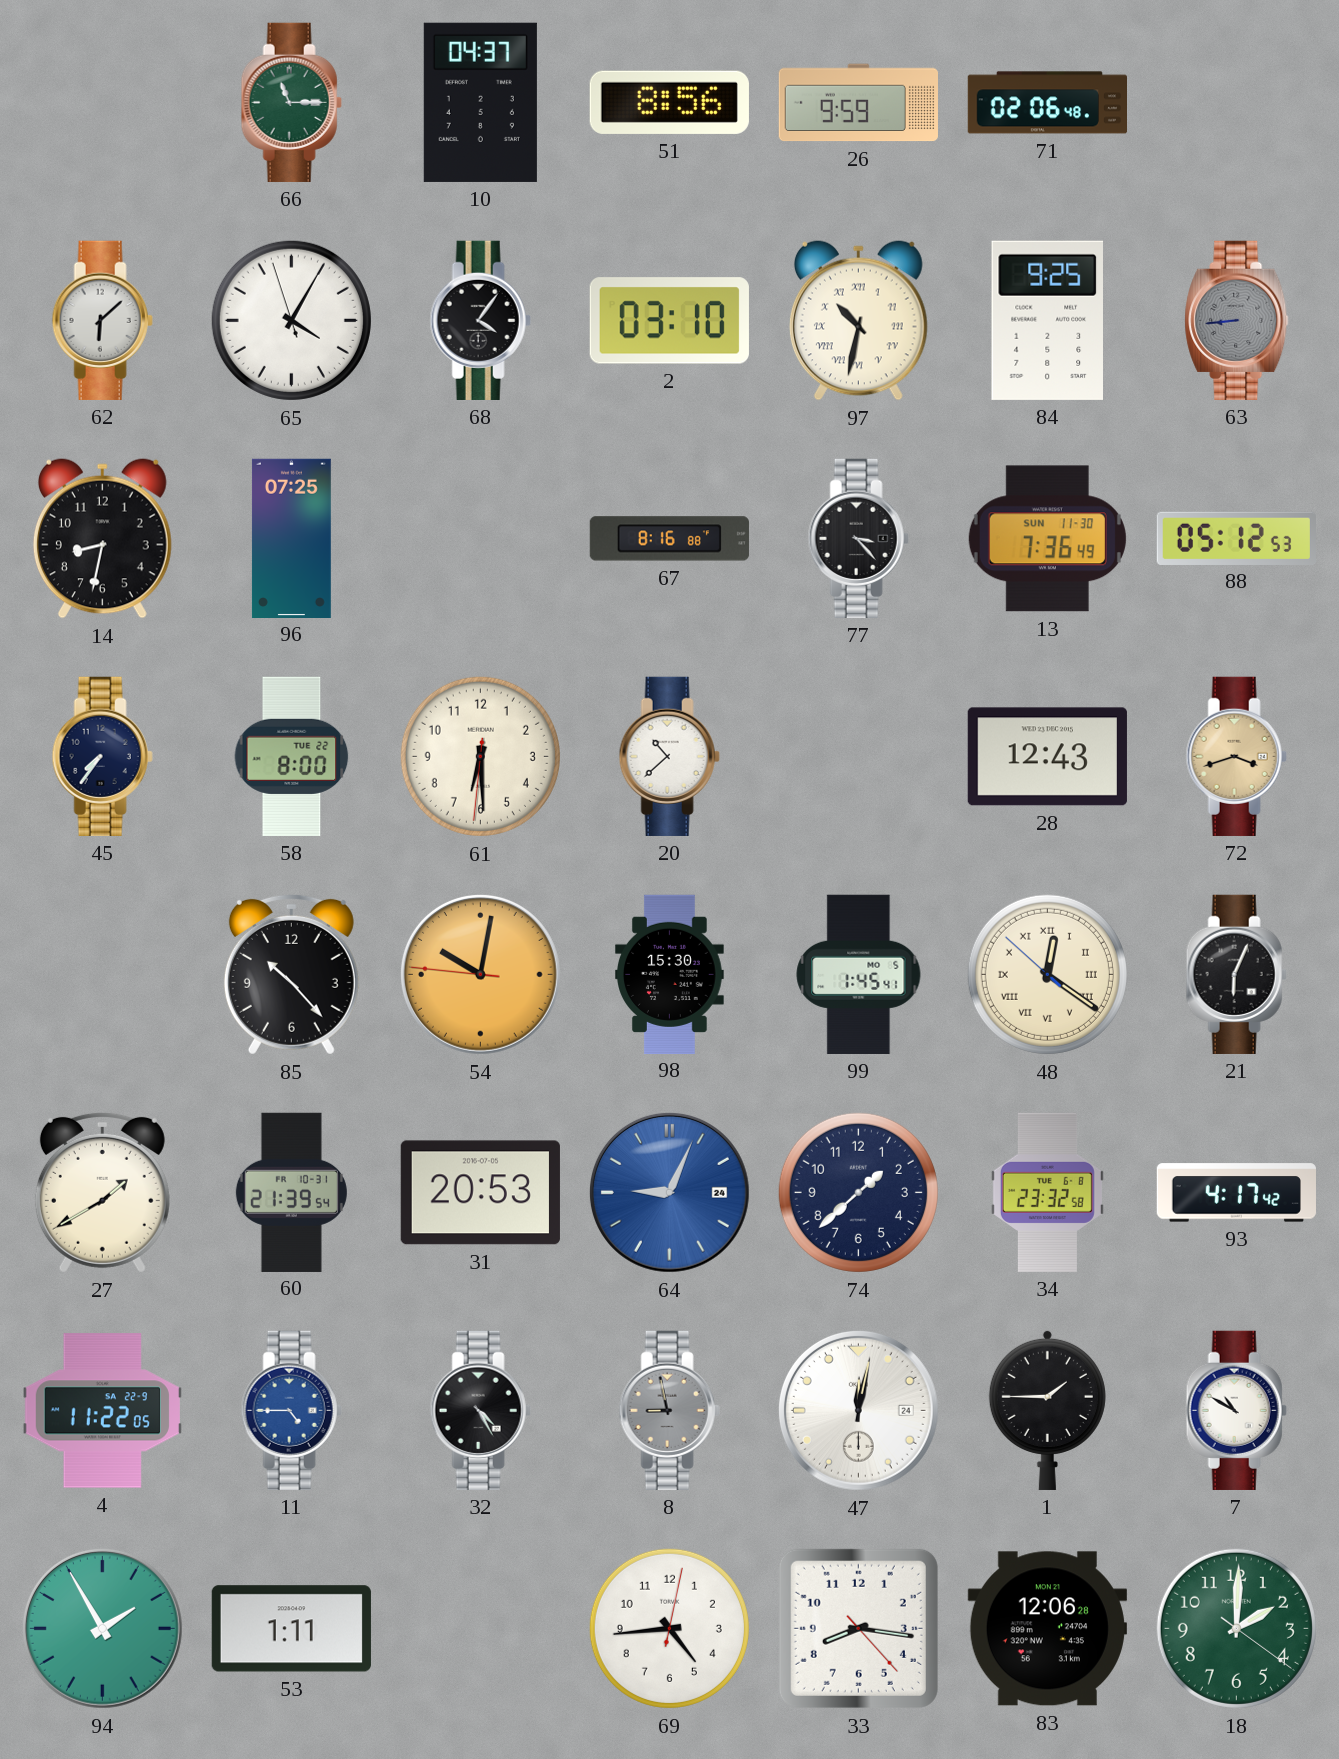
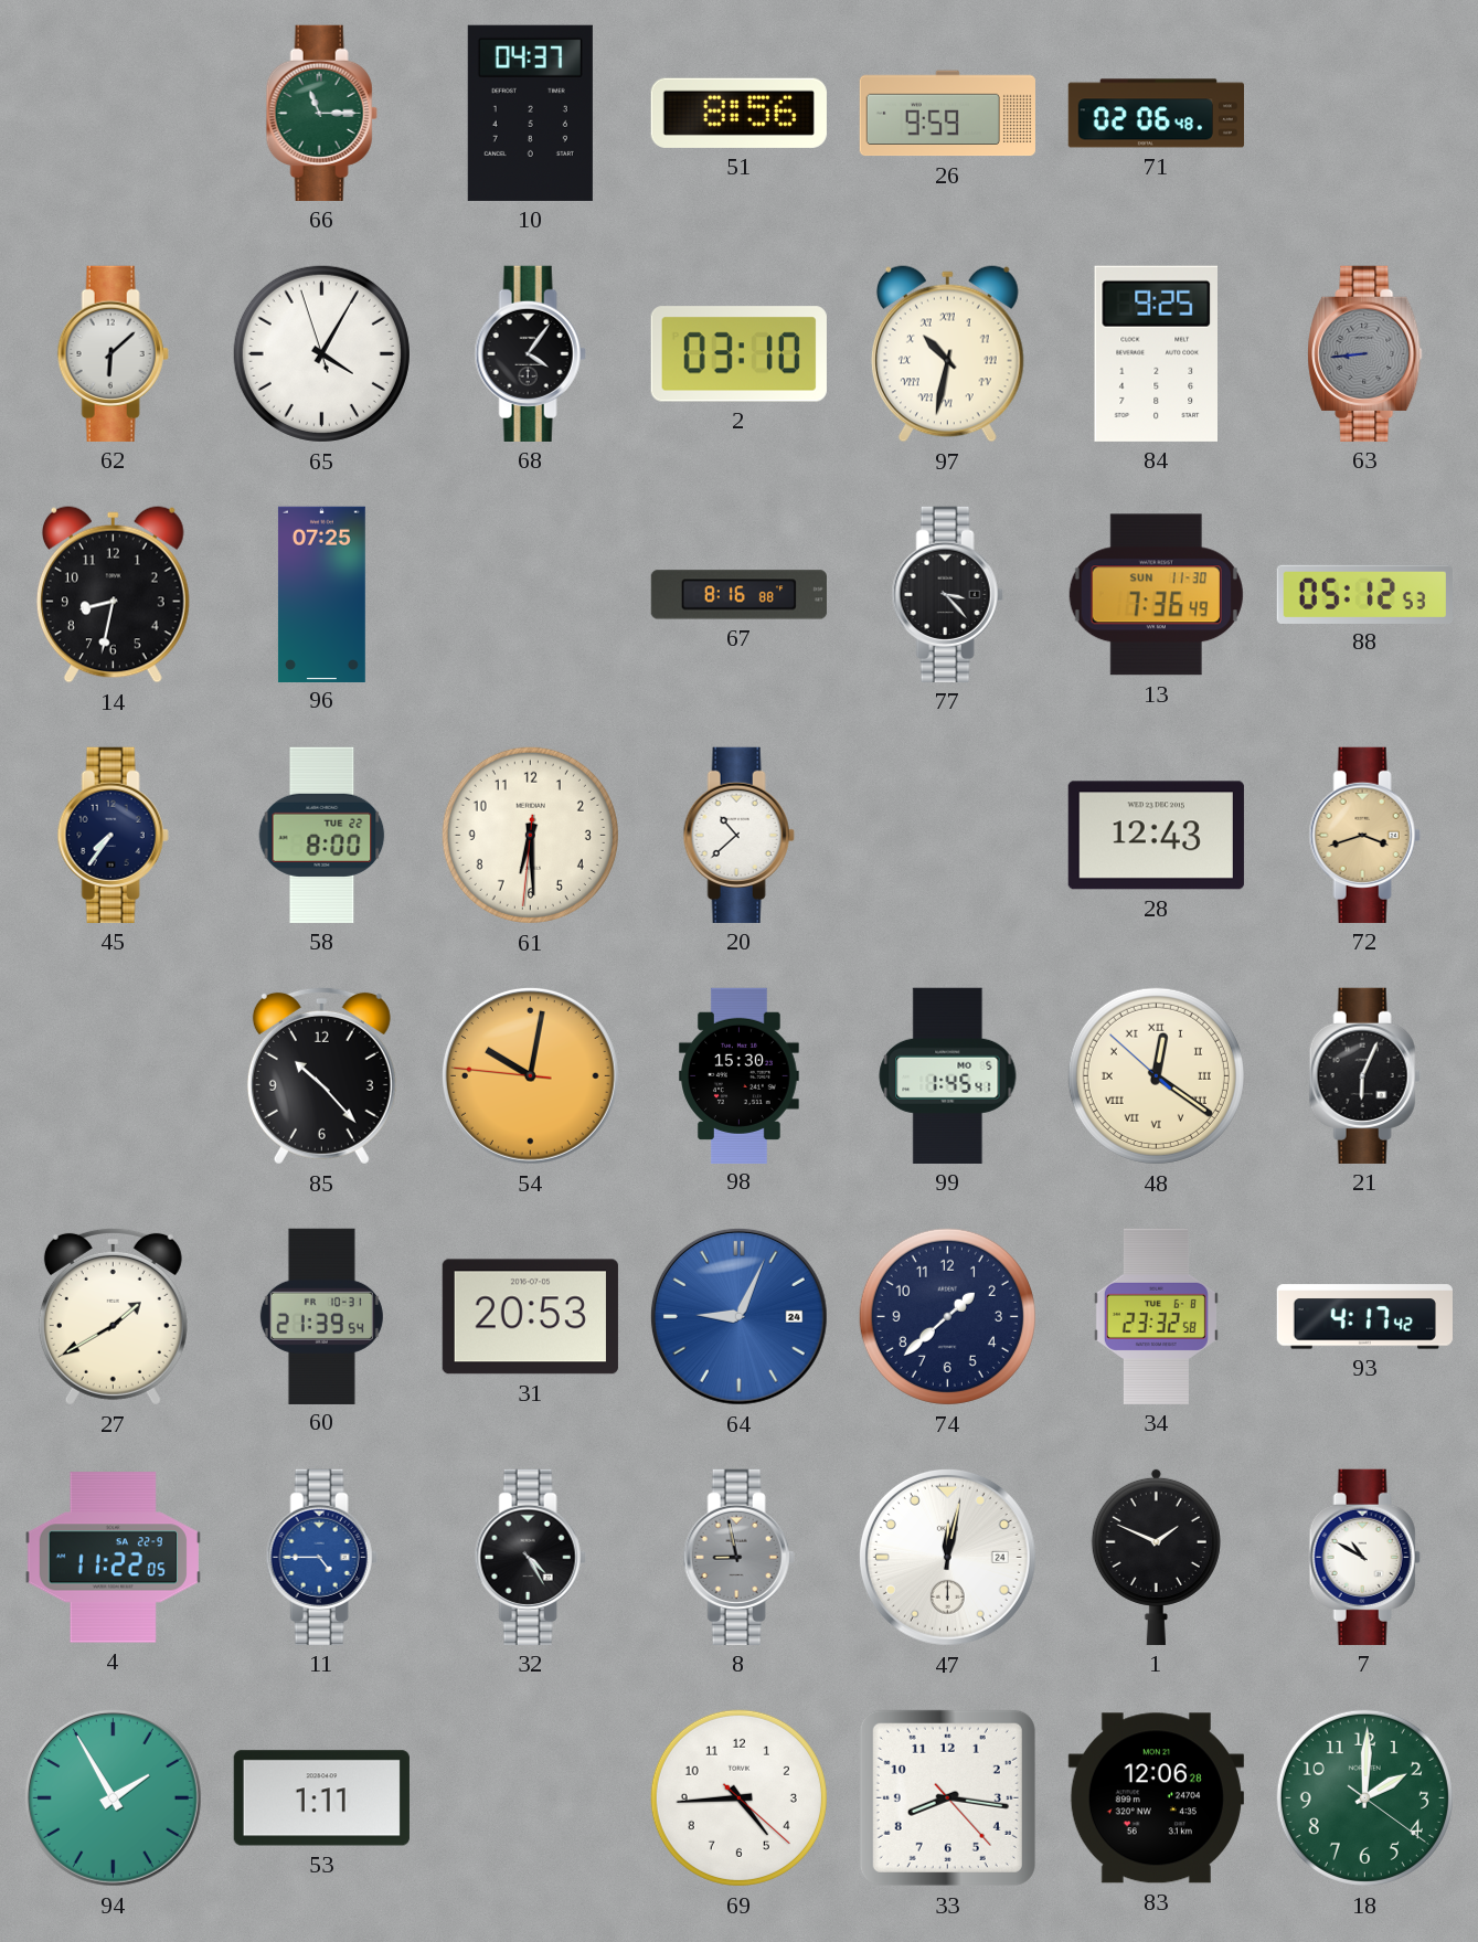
1: 1:45 -> 1:49
69: 4:44:02 -> 4:44:22
